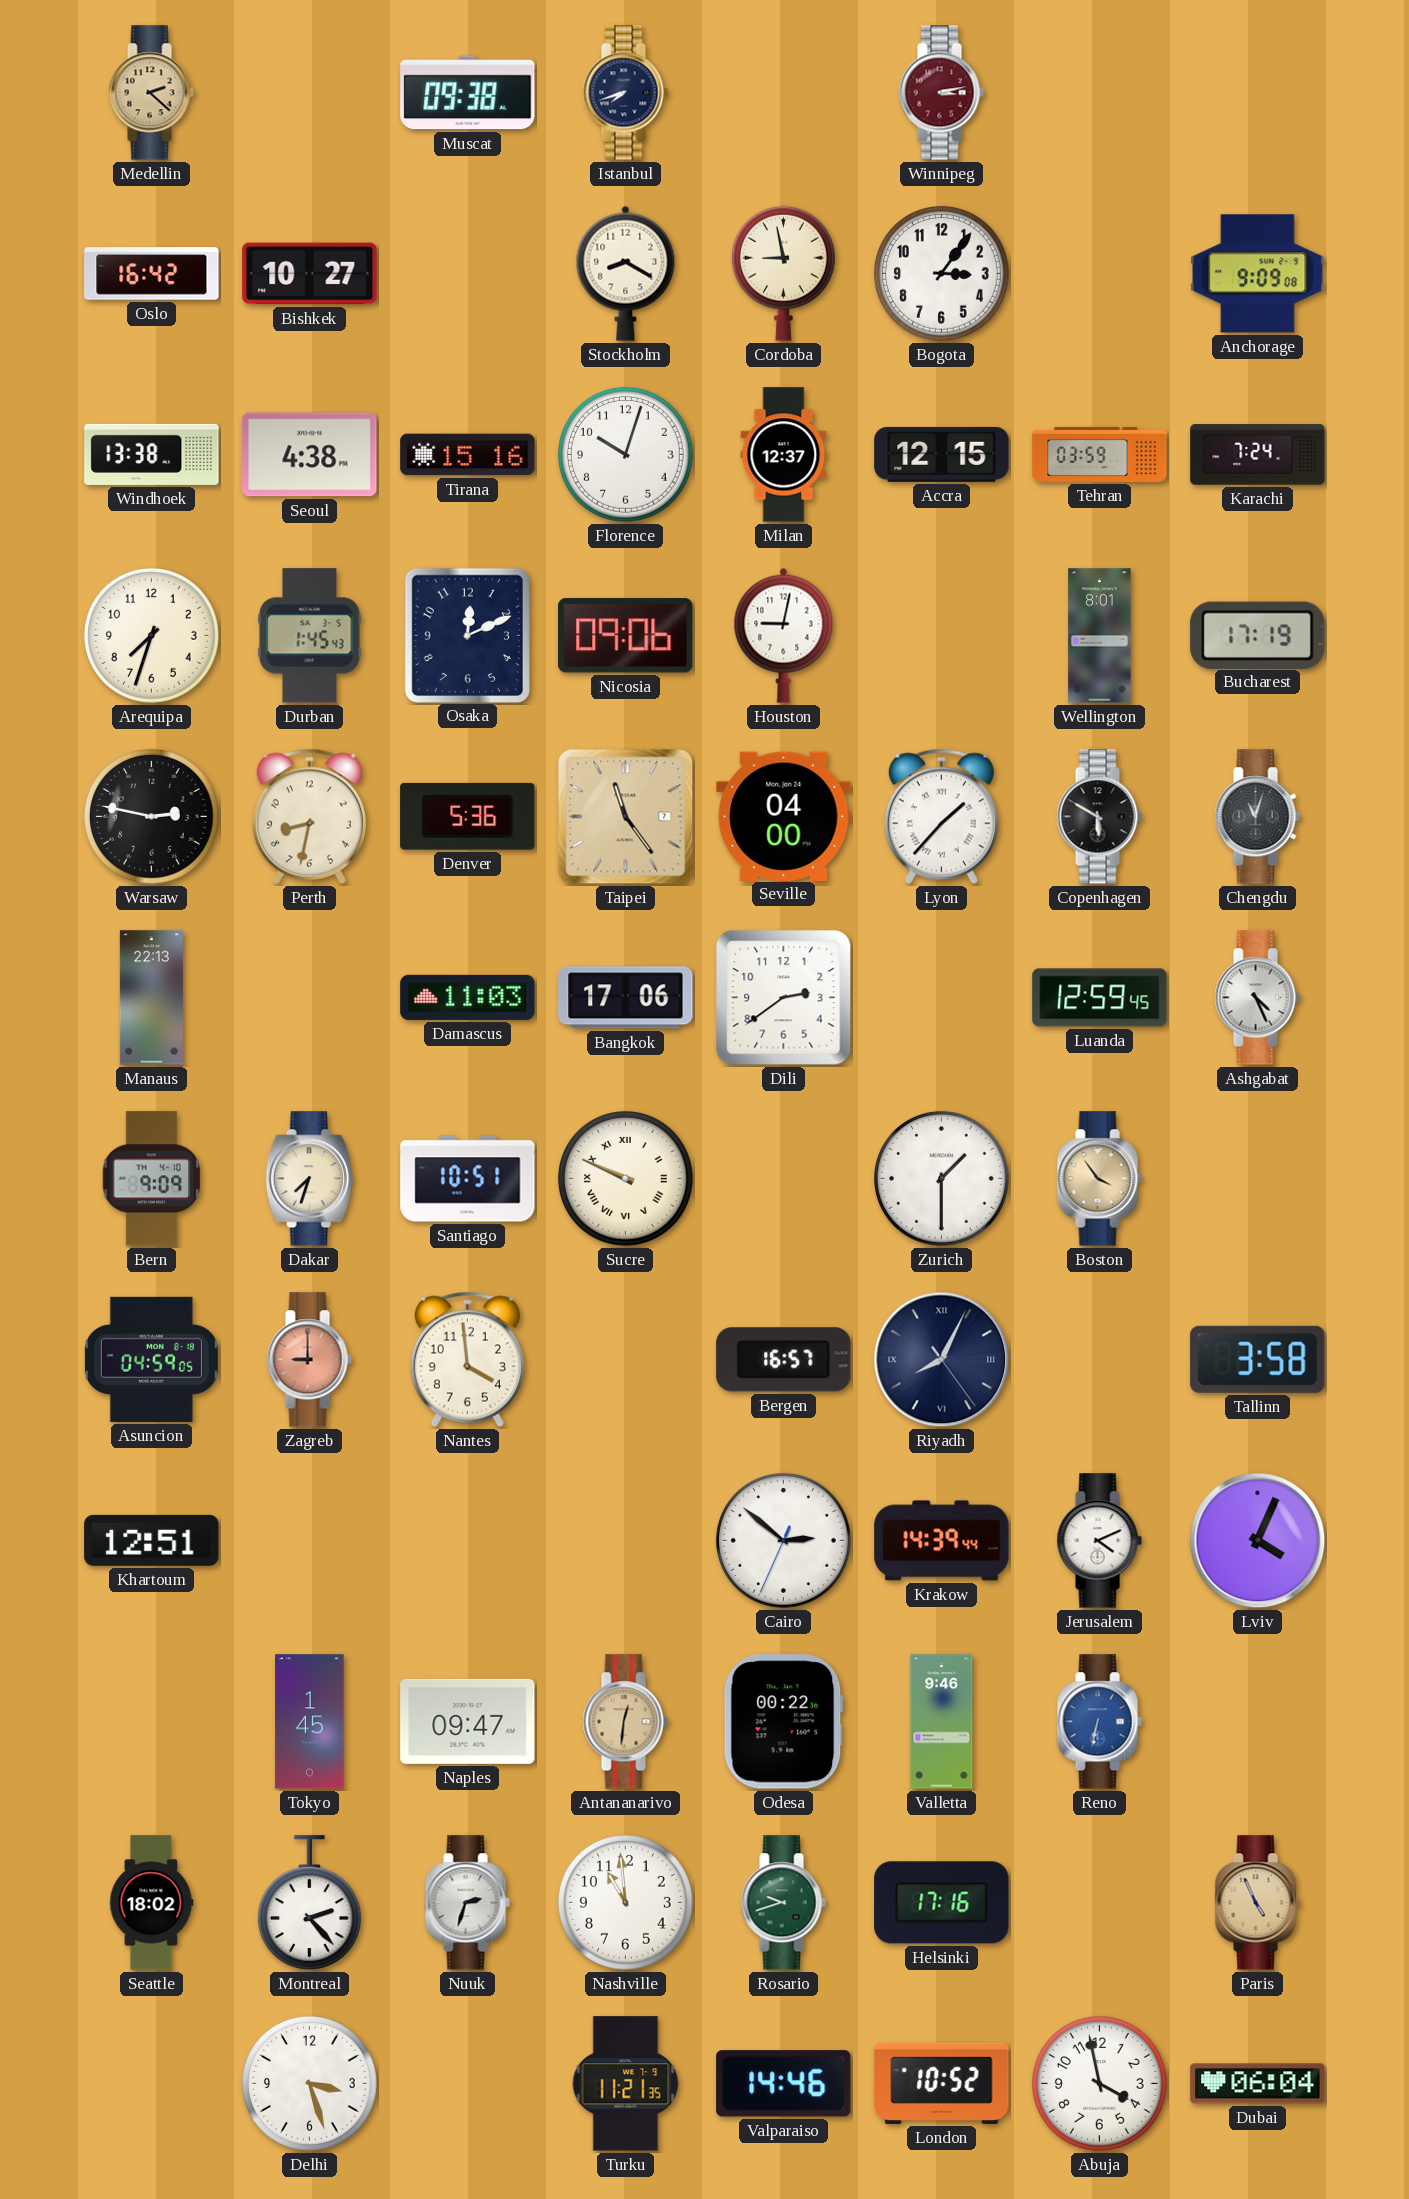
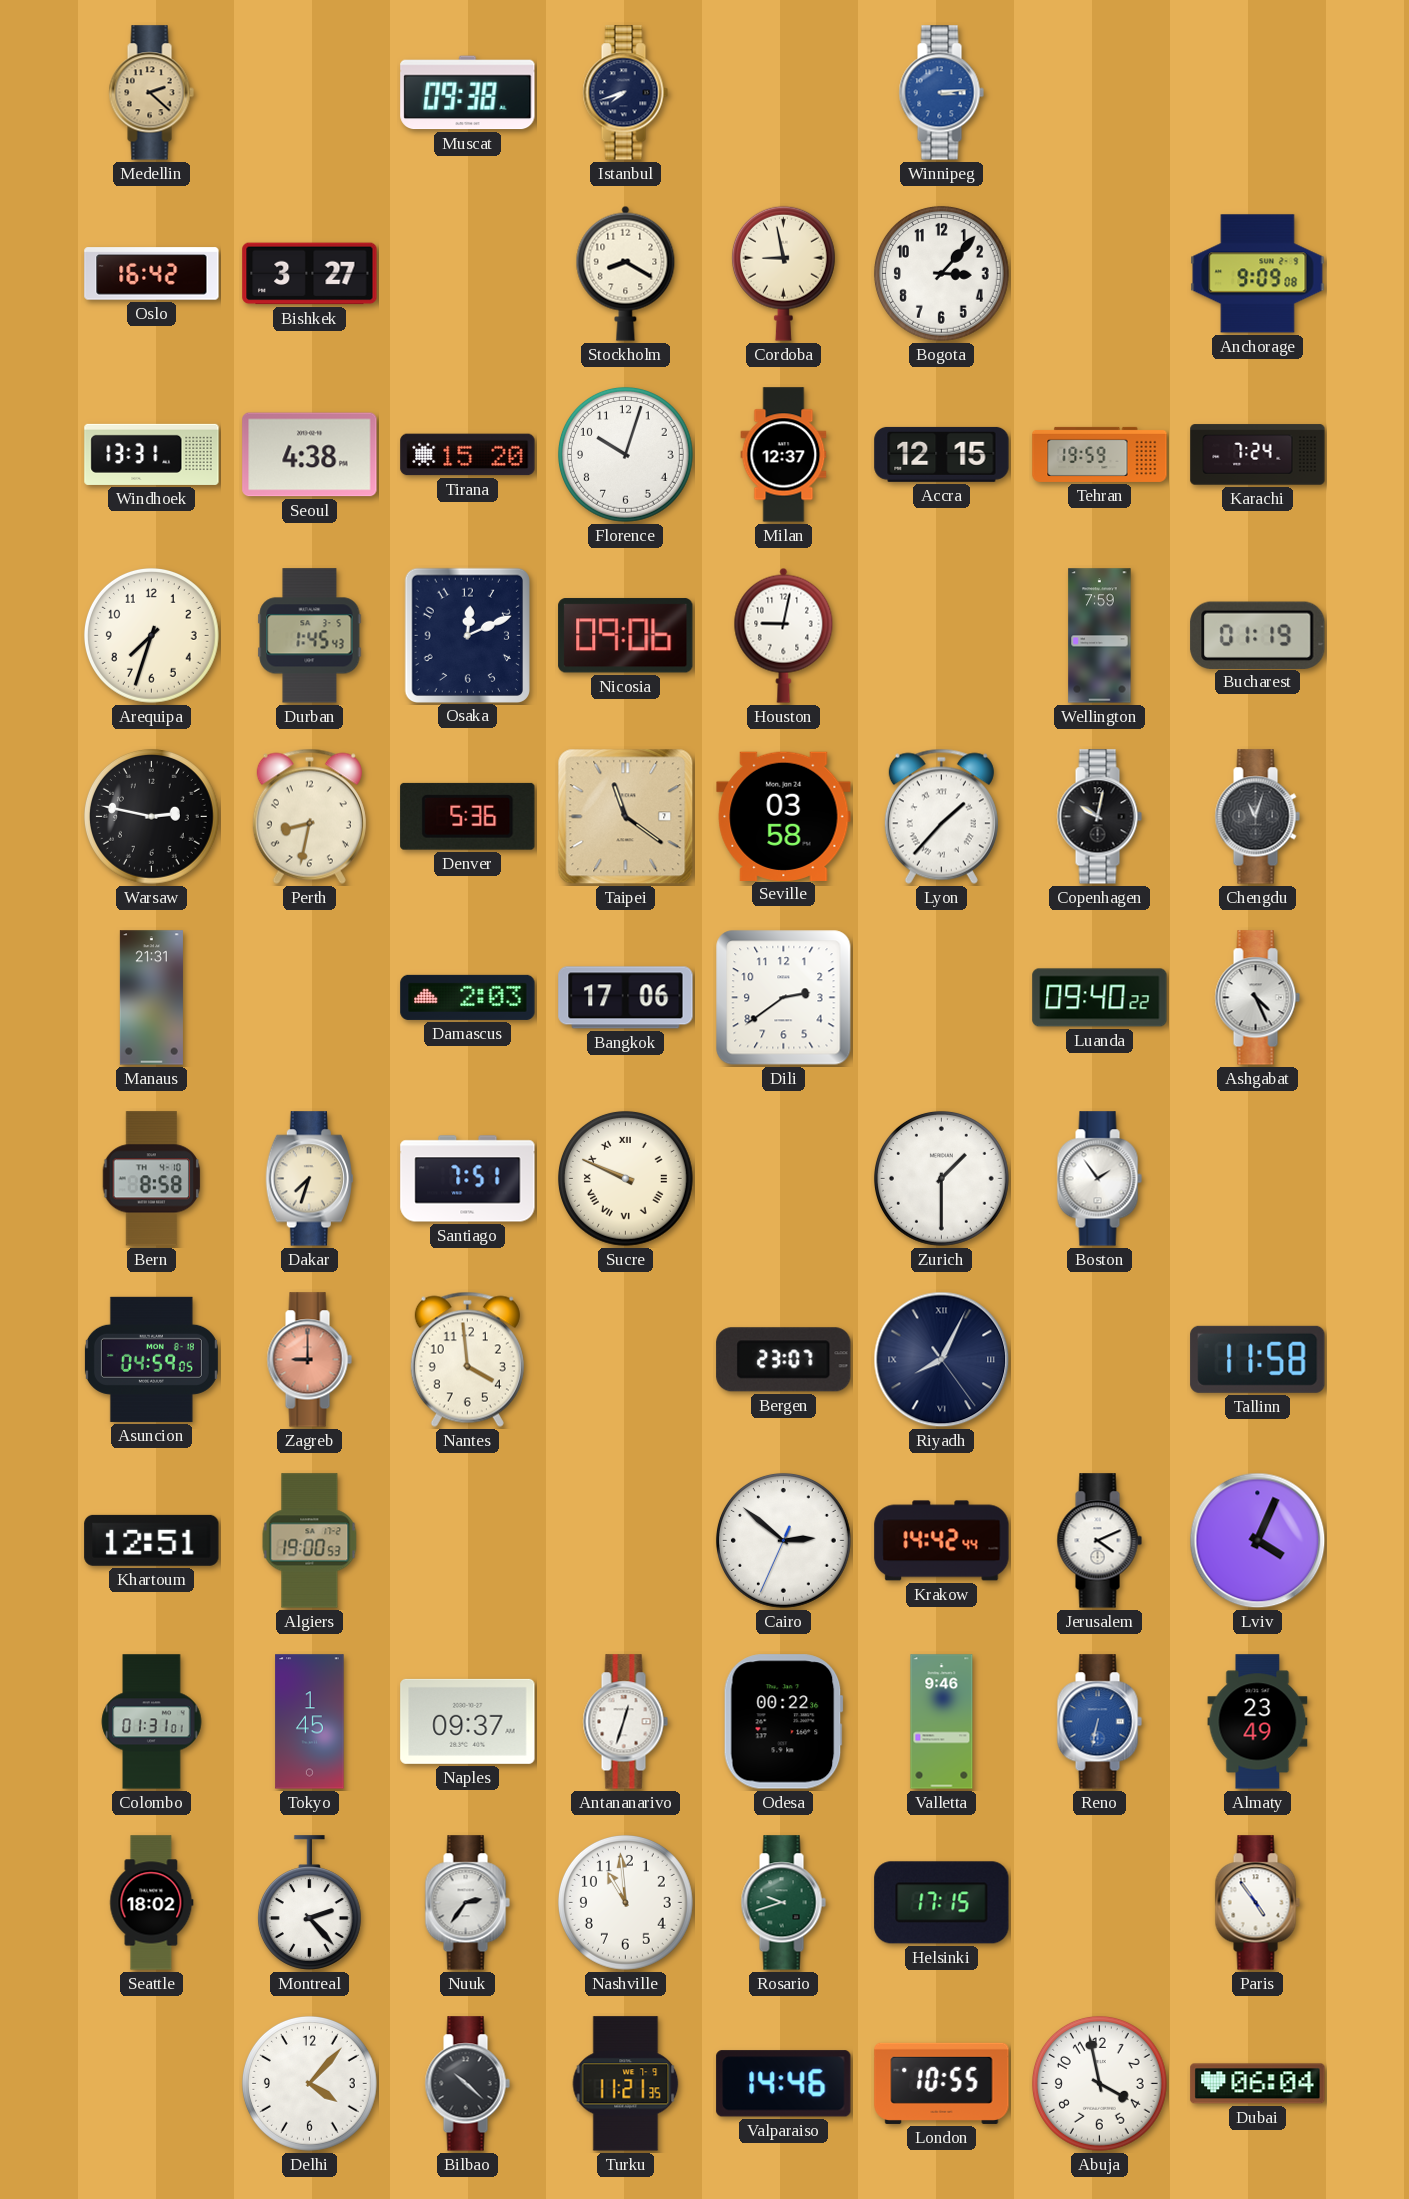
Winnipeg: 3:13 -> 3:14
Winnipeg dial: burgundy -> blue
Bishkek: 10:27 -> 3:27
Bogota: 3:06 -> 3:07
Windhoek: 13:38 -> 13:31
Tirana: 15:16 -> 15:20
Tehran: 03:59 -> 19:59
Wellington: 8:01 -> 7:59
Bucharest: 17:19 -> 01:19
Taipei: 11:24 -> 11:21
Seville: 04:00 -> 03:58
Copenhagen: 5:50 -> 10:02
Manaus: 22:13 -> 21:31
Damascus: 11:03 -> 2:03
Luanda: 12:59 -> 09:40
Bern: 9:09 -> 8:58
Santiago: 10:51 -> 7:51
Boston: 3:54 -> 1:54
Boston dial: champagne -> white
Bergen: 16:57 -> 23:07
Tallinn: 3:58 -> 11:58
Algiers: none -> 19:00
Krakow: 14:39 -> 14:42
Colombo: none -> 01:31
Naples: 09:47 -> 09:37
Antananarivo: 12:31 -> 12:33
Antananarivo dial: champagne -> white
Almaty: none -> 23:49
Nuuk: 2:33 -> 2:36
Helsinki: 17:16 -> 17:15
Paris: 4:56 -> 4:54
Paris dial: champagne -> white
Delhi: 3:27 -> 4:07
Bilbao: none -> 10:22
London: 10:52 -> 10:55
